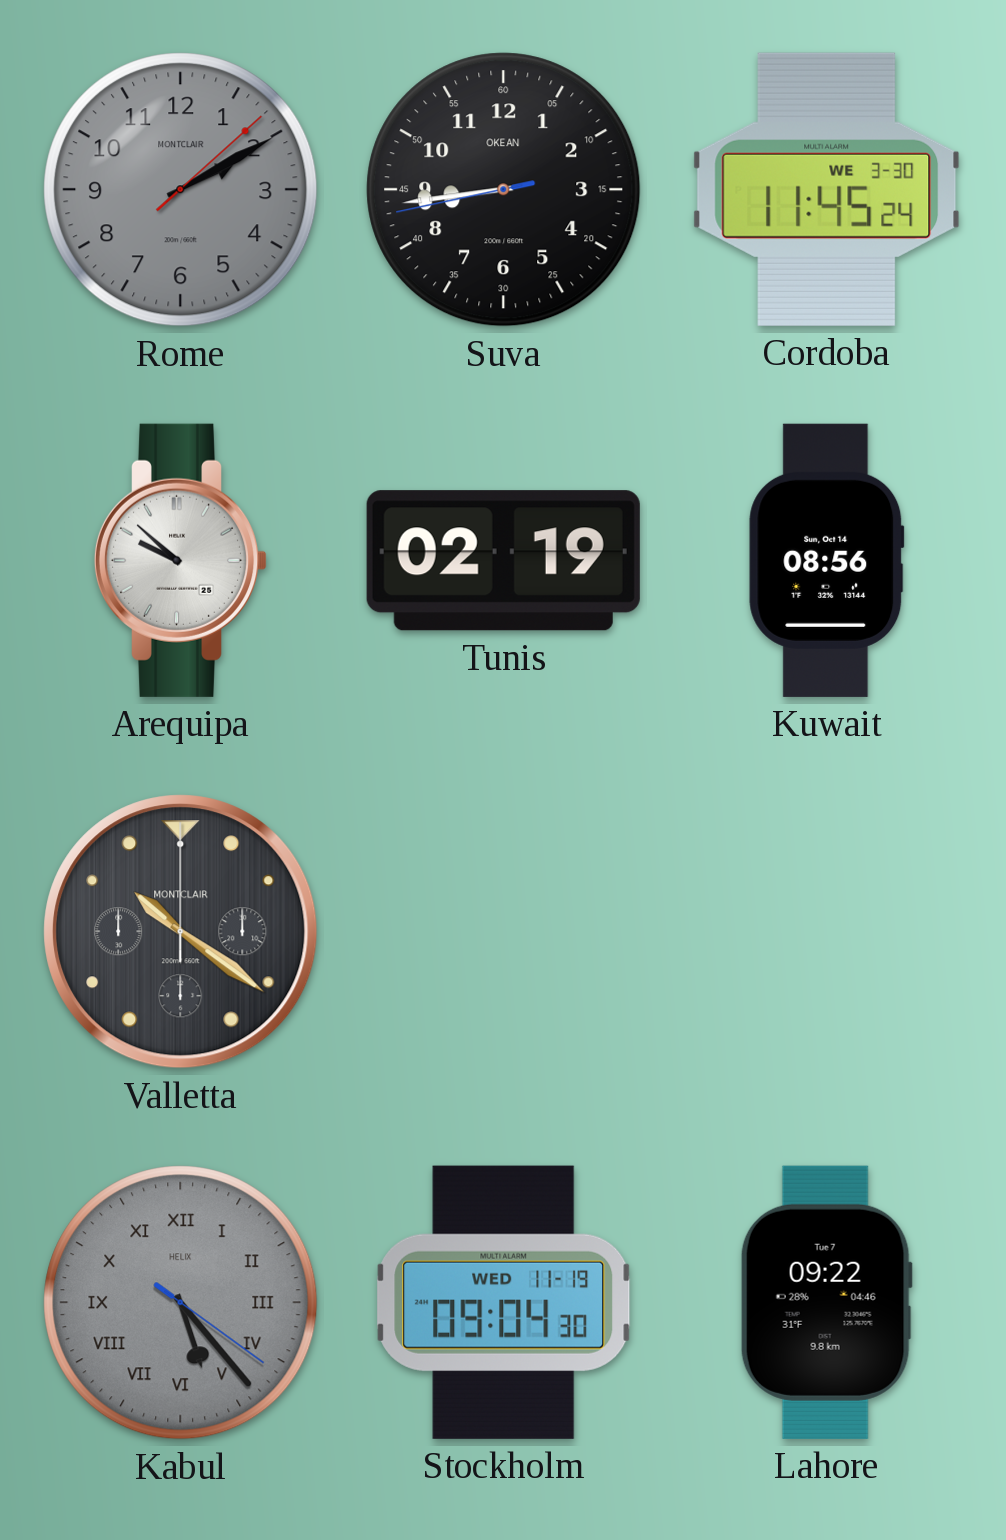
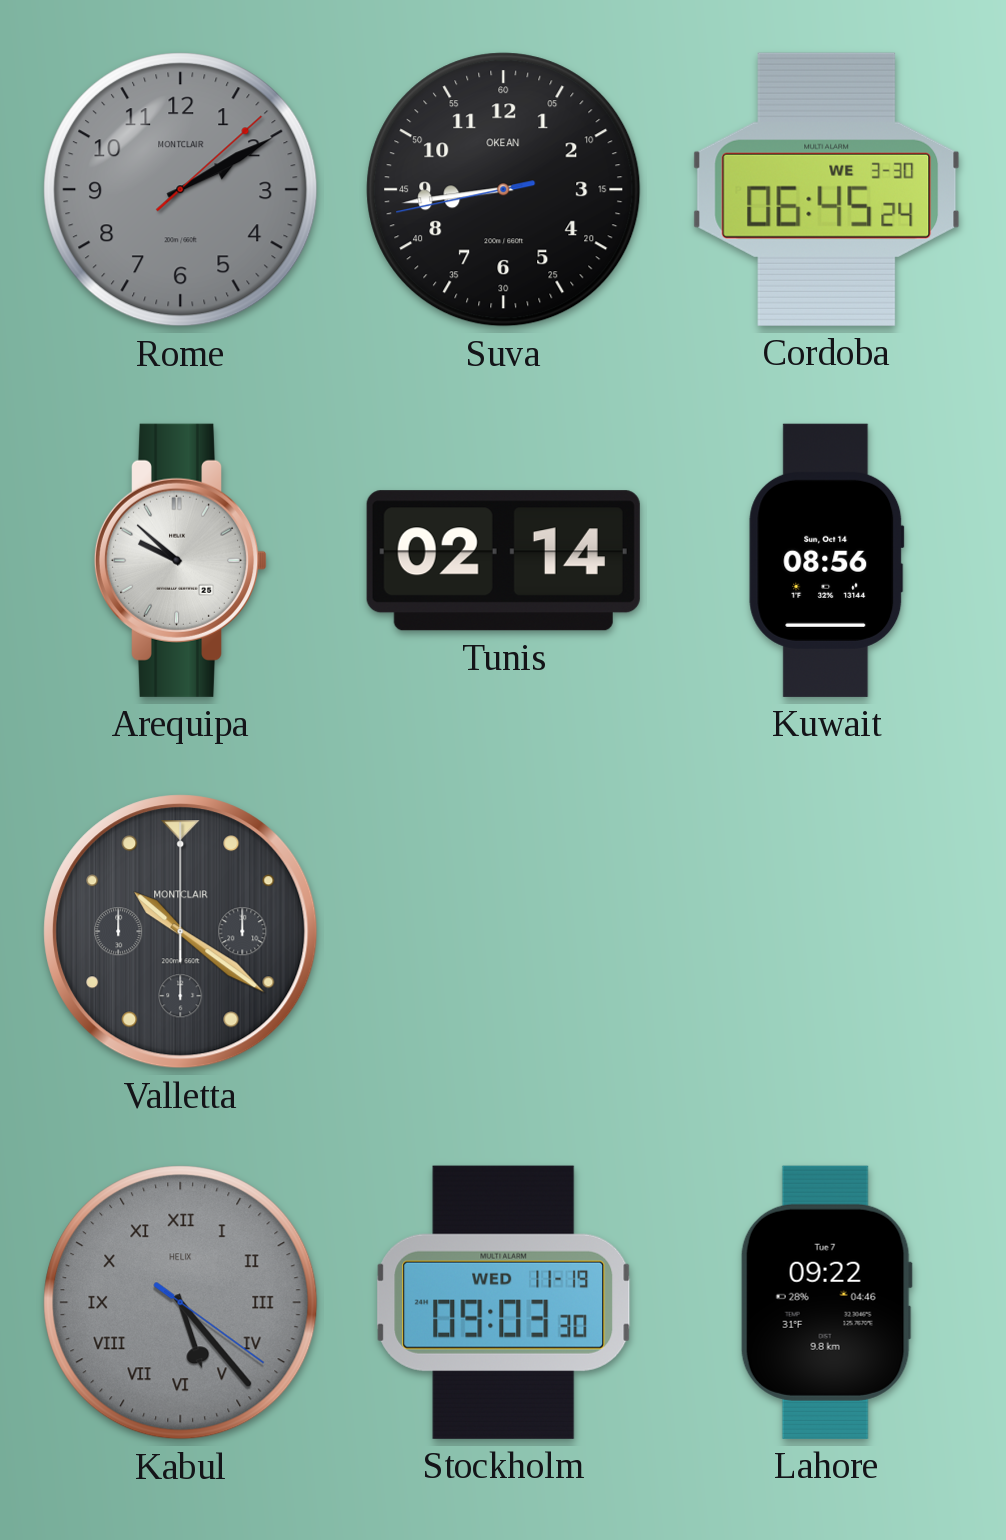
Cordoba: 11:45 -> 06:45
Tunis: 02:19 -> 02:14
Stockholm: 09:04 -> 09:03
